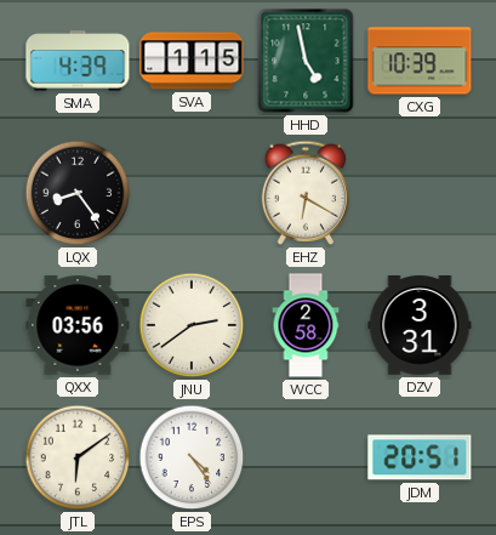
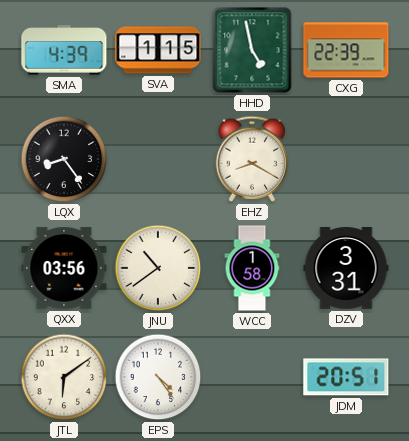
CXG: 10:39 -> 22:39
EHZ: 6:20 -> 8:20
JNU: 2:39 -> 10:39
WCC: 2:58 -> 1:58
